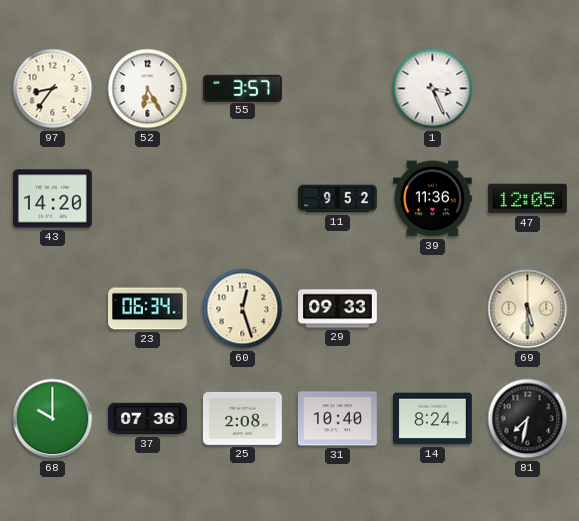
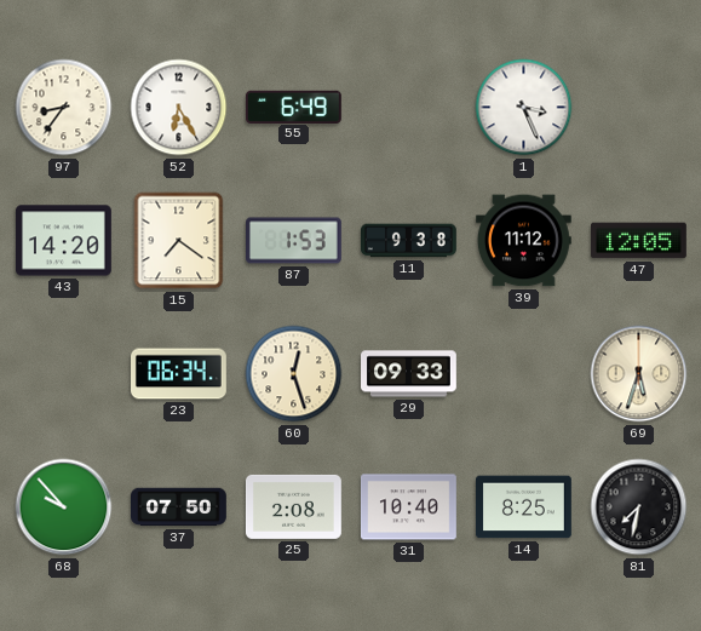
55: 3:57 -> 6:49
15: none -> 7:21
87: none -> 1:53
11: 9:52 -> 9:38
39: 11:36 -> 11:12
69: 5:30 -> 5:33
68: 10:00 -> 9:53
37: 07:36 -> 07:50
14: 8:24 -> 8:25
